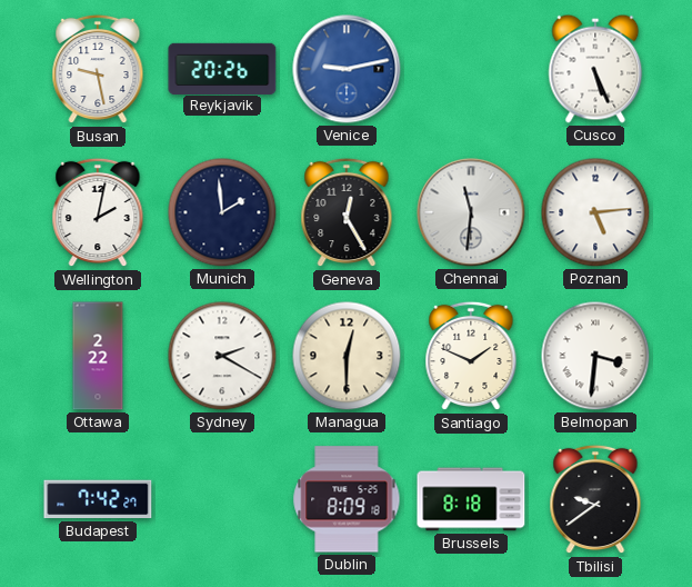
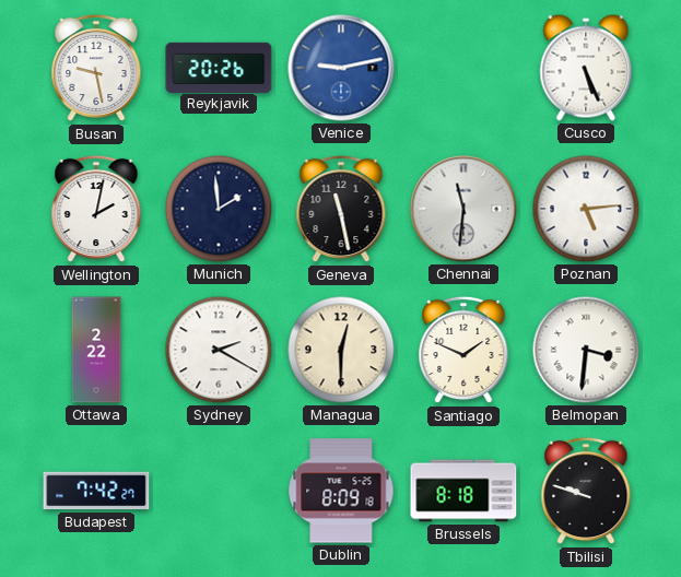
Geneva: 12:25 -> 11:28
Tbilisi: 9:39 -> 9:48
